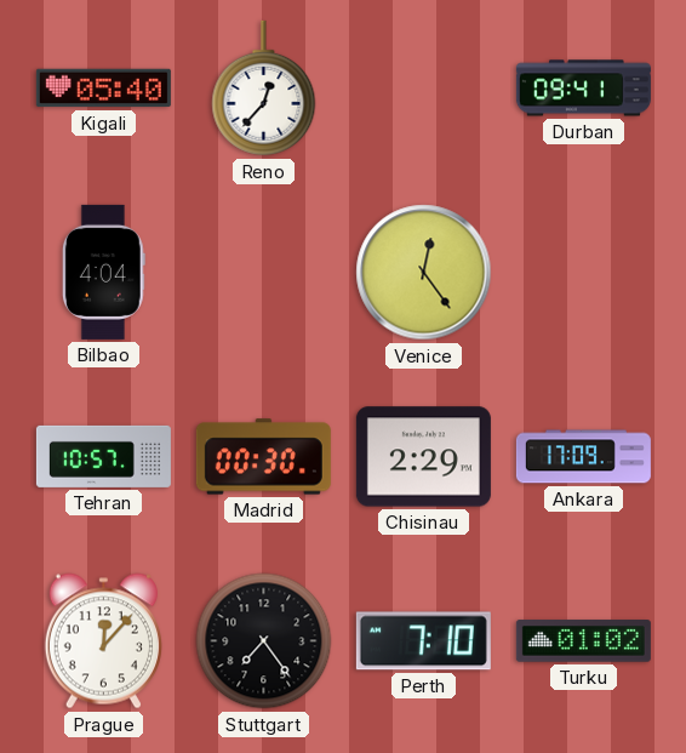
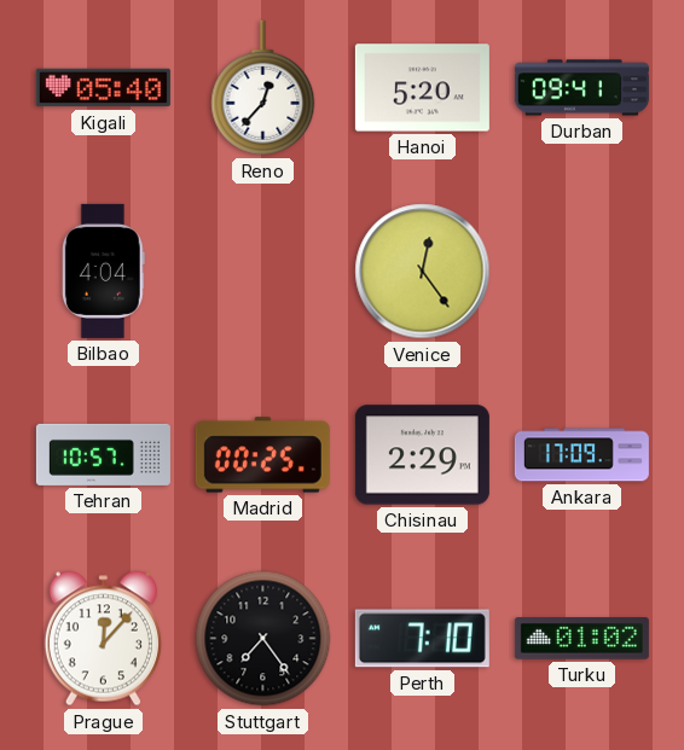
Hanoi: none -> 5:20
Madrid: 00:30 -> 00:25
